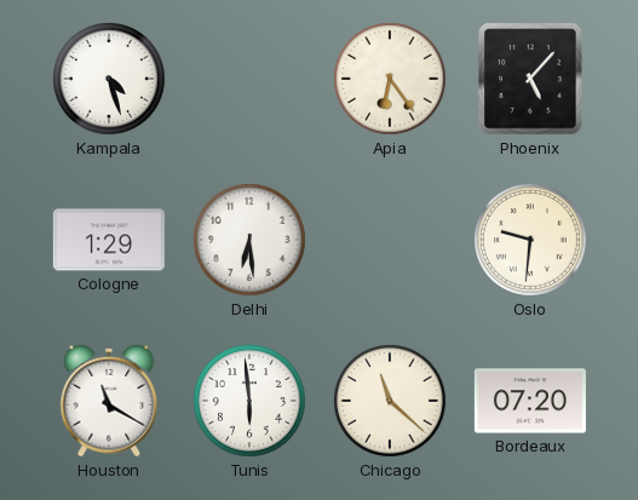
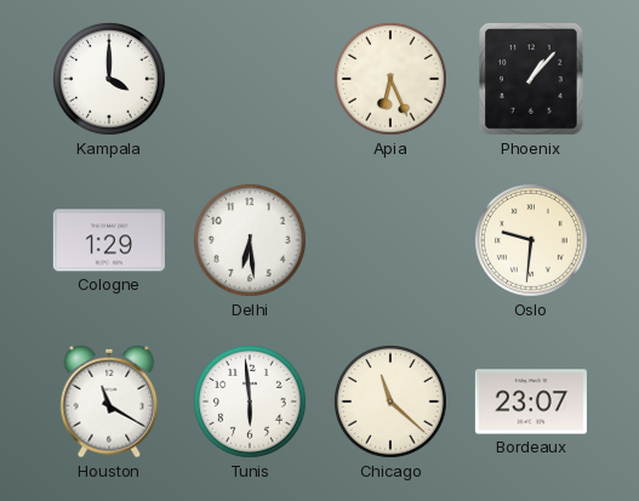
Kampala: 4:27 -> 4:00
Apia: 6:24 -> 6:26
Phoenix: 5:07 -> 1:07
Bordeaux: 07:20 -> 23:07
